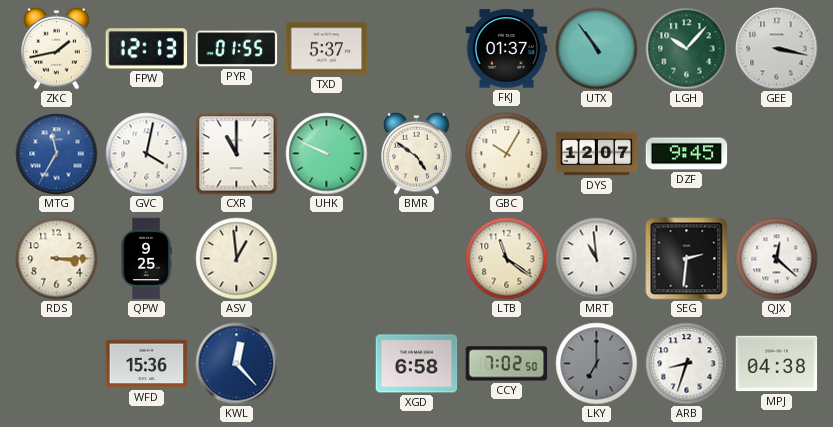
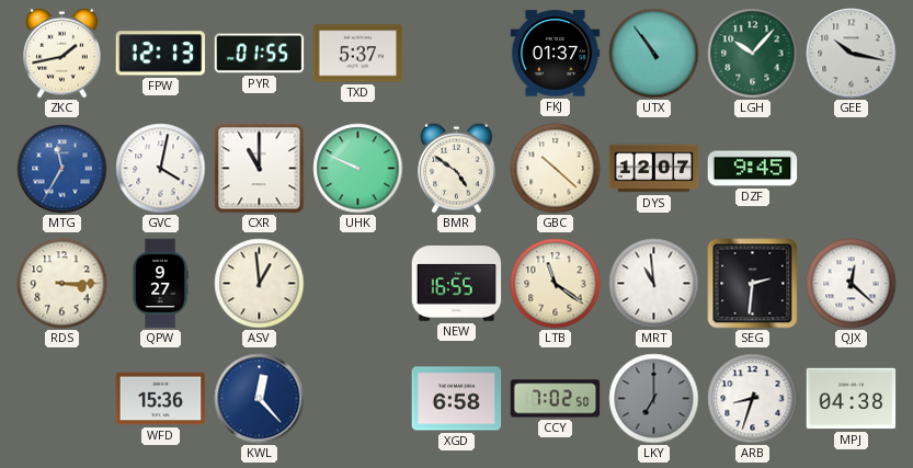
GEE: 3:17 -> 10:17
GBC: 10:05 -> 10:22
QPW: 9:25 -> 9:27
NEW: none -> 16:55
